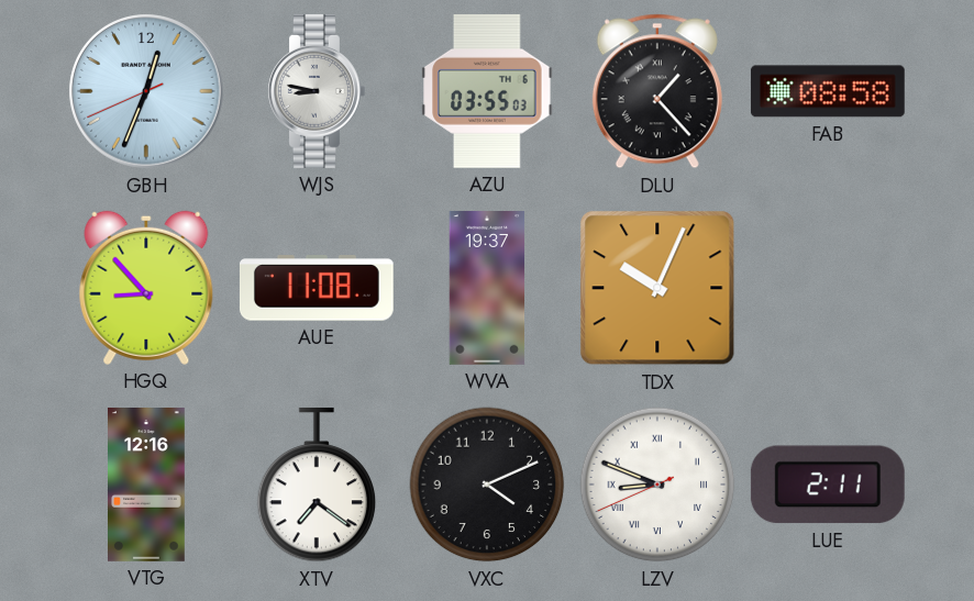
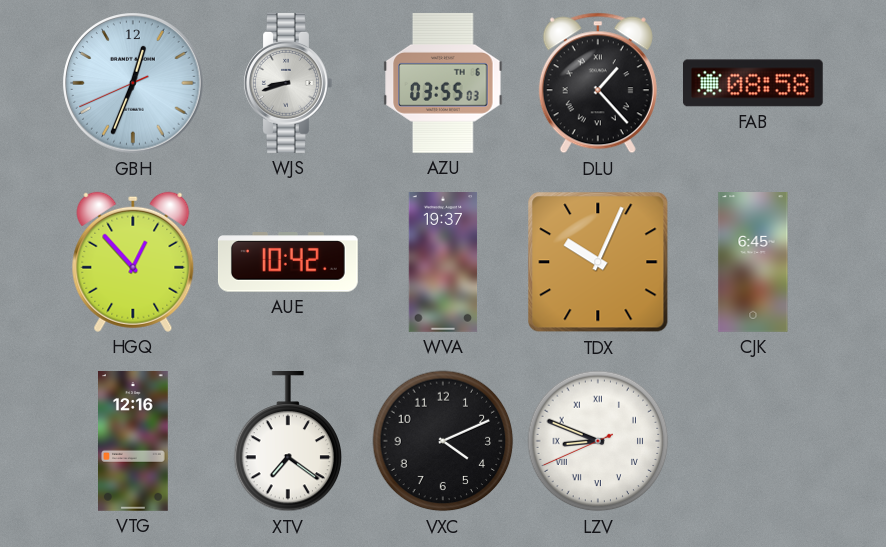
WJS: 8:47 -> 8:42
HGQ: 8:53 -> 12:53
AUE: 11:08 -> 10:42
CJK: none -> 6:45
LUE: 2:11 -> none
